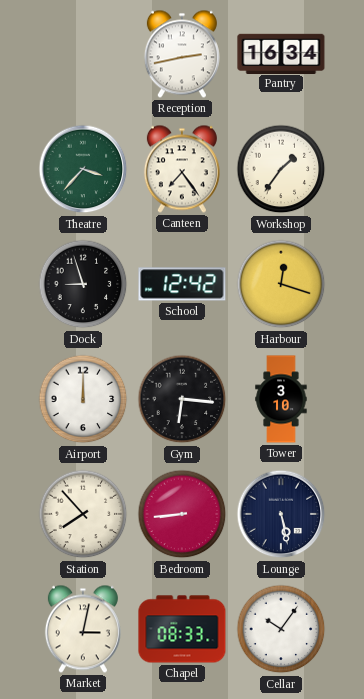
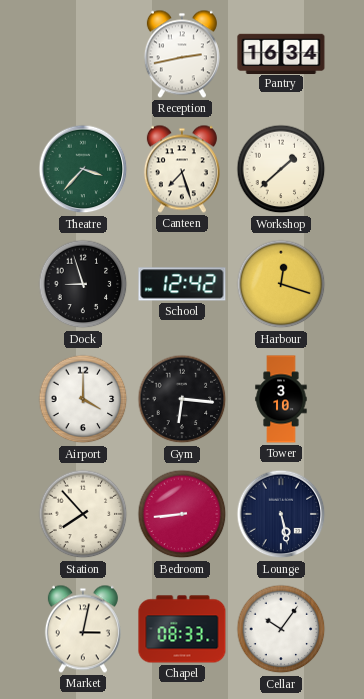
Canteen: 7:24 -> 7:27
Workshop: 1:36 -> 1:38
Airport: 12:00 -> 4:00
